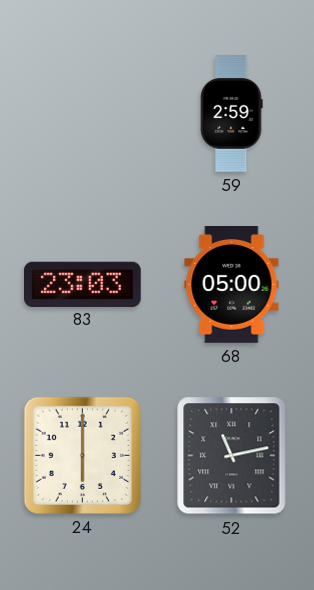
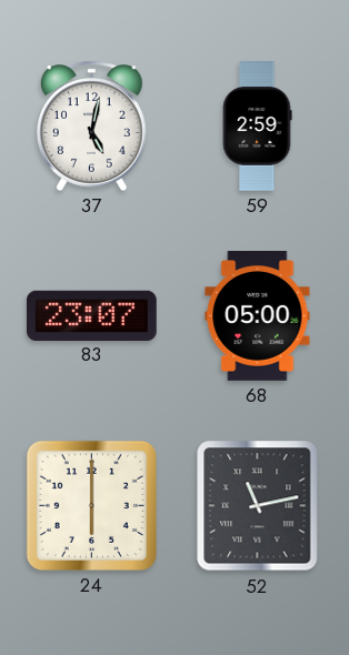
37: none -> 5:02
83: 23:03 -> 23:07
